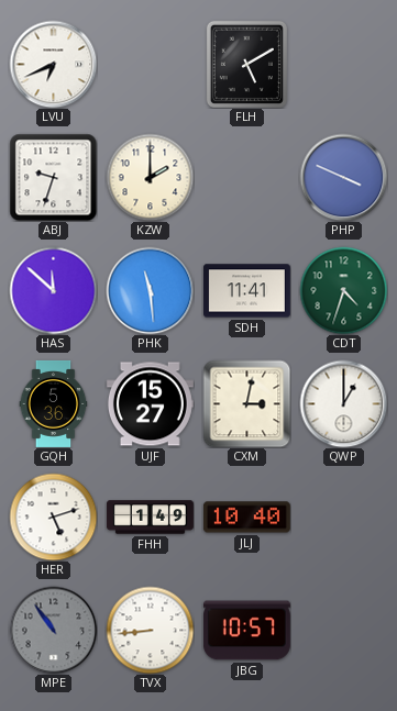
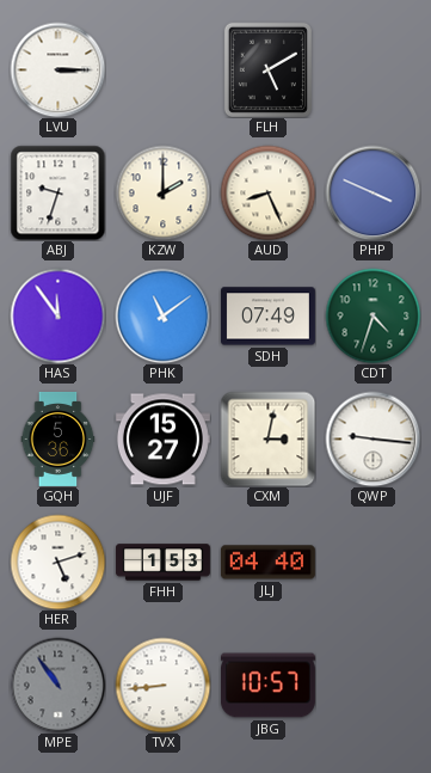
LVU: 6:41 -> 3:15
AUD: none -> 8:26
HAS: 11:52 -> 11:54
PHK: 11:29 -> 11:09
SDH: 11:41 -> 07:49
QWP: 1:00 -> 9:16
FHH: 1:49 -> 1:53
JLJ: 10:40 -> 04:40
